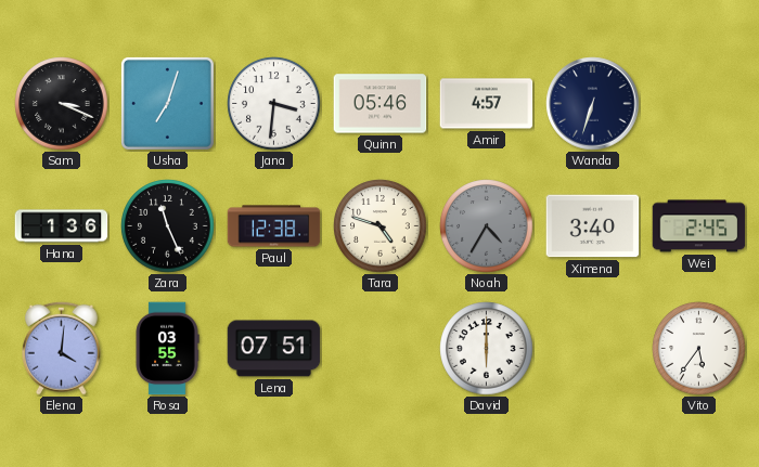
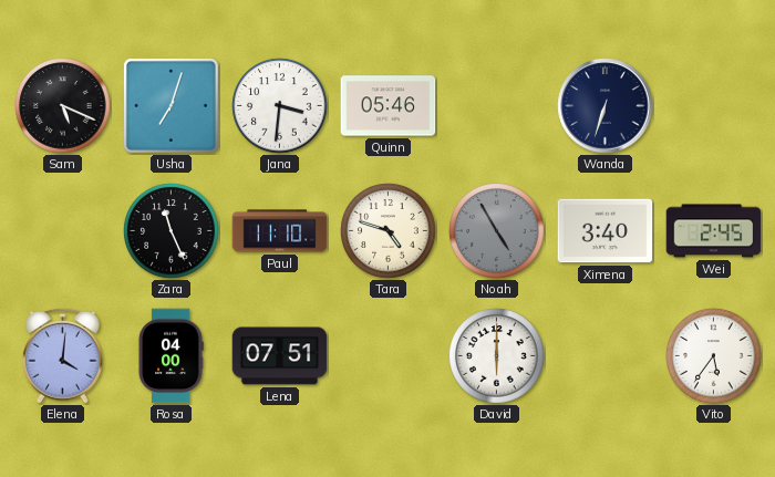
Sam: 3:19 -> 5:19
Amir: 4:57 -> none
Hana: 1:36 -> none
Paul: 12:38 -> 11:10
Noah: 4:35 -> 4:55
Rosa: 03:55 -> 04:00
